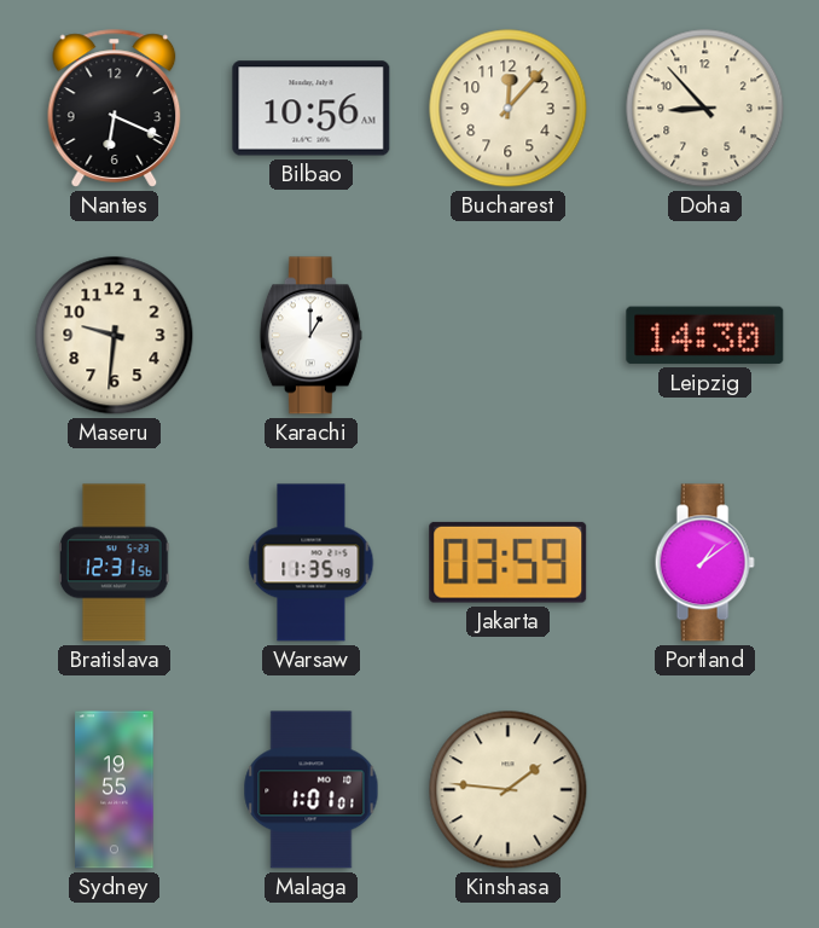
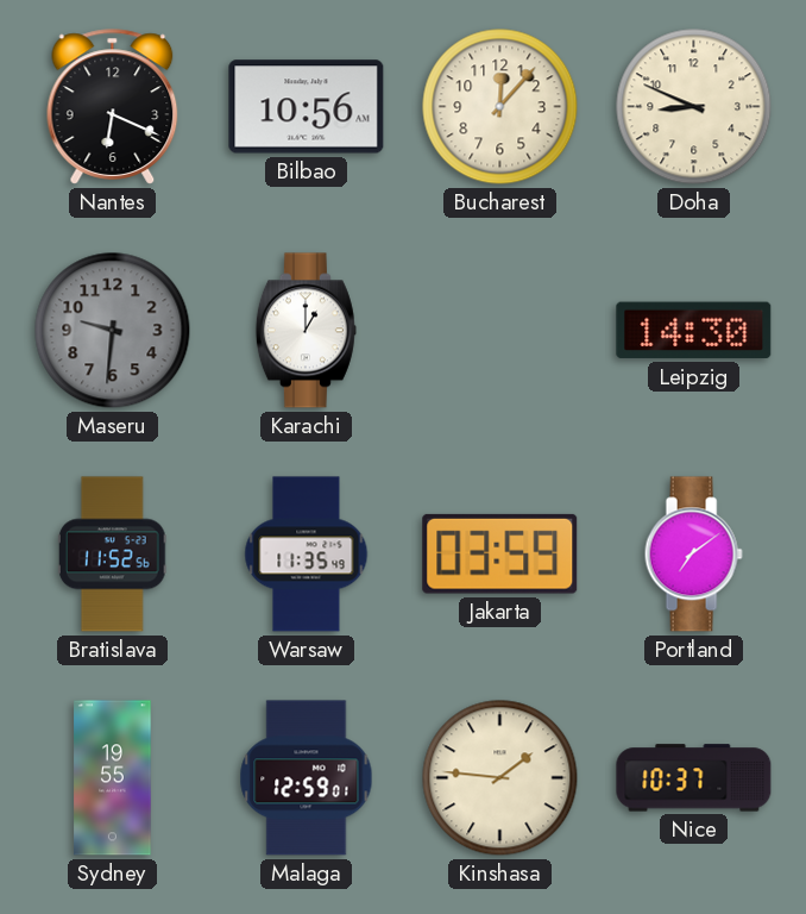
Doha: 8:53 -> 8:49
Maseru dial: cream -> grey
Bratislava: 12:31 -> 11:52
Portland: 1:09 -> 7:09
Malaga: 1:01 -> 12:59
Nice: none -> 10:37
